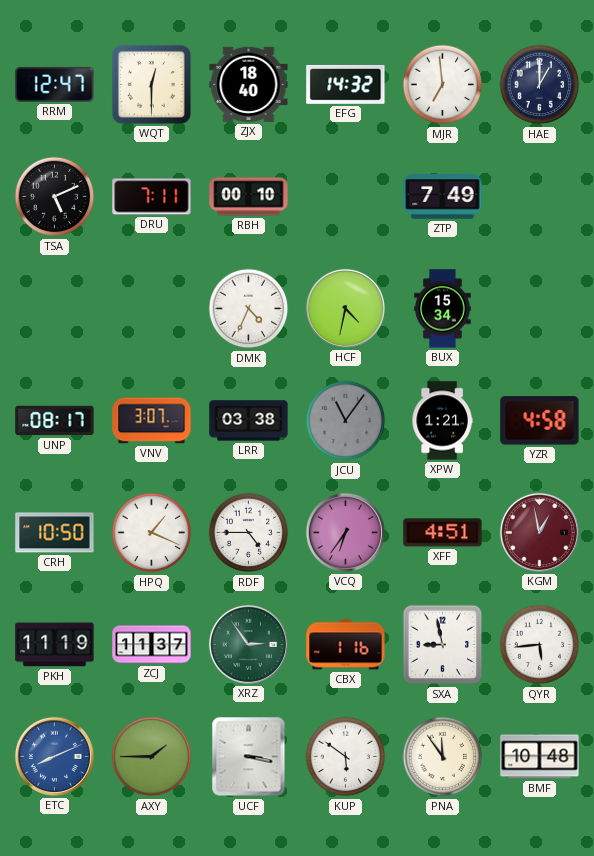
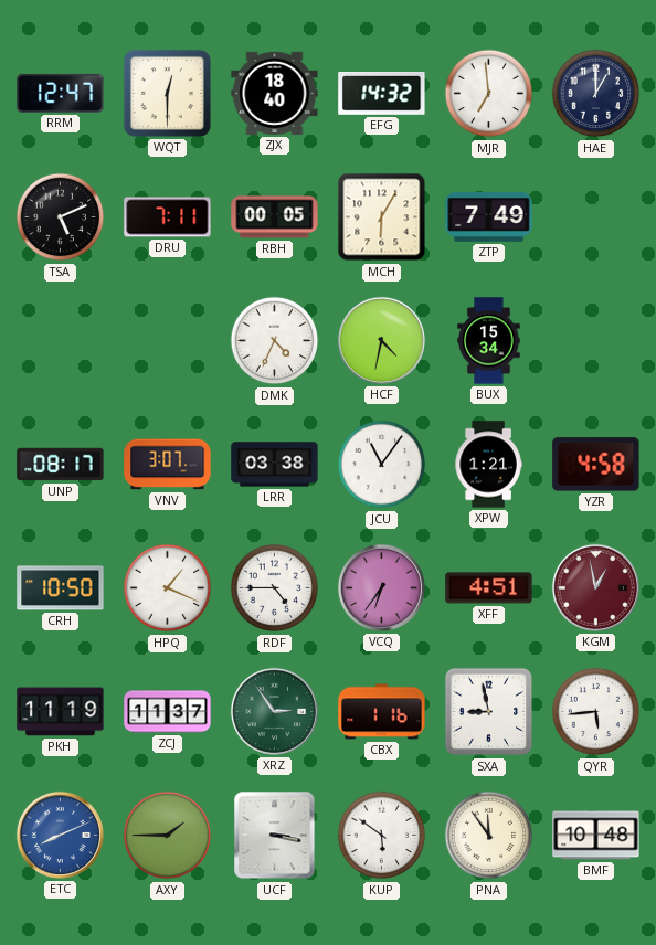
RBH: 00:10 -> 00:05
MCH: none -> 6:05
JCU dial: grey -> white
